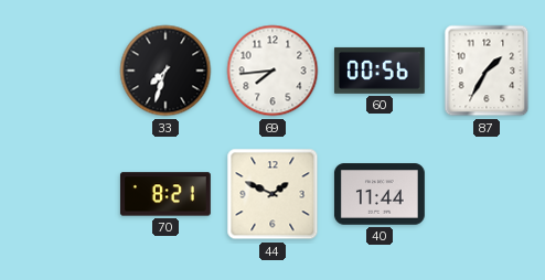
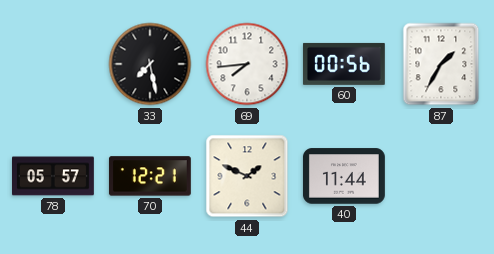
33: 7:33 -> 7:28
78: none -> 05:57
70: 8:21 -> 12:21
